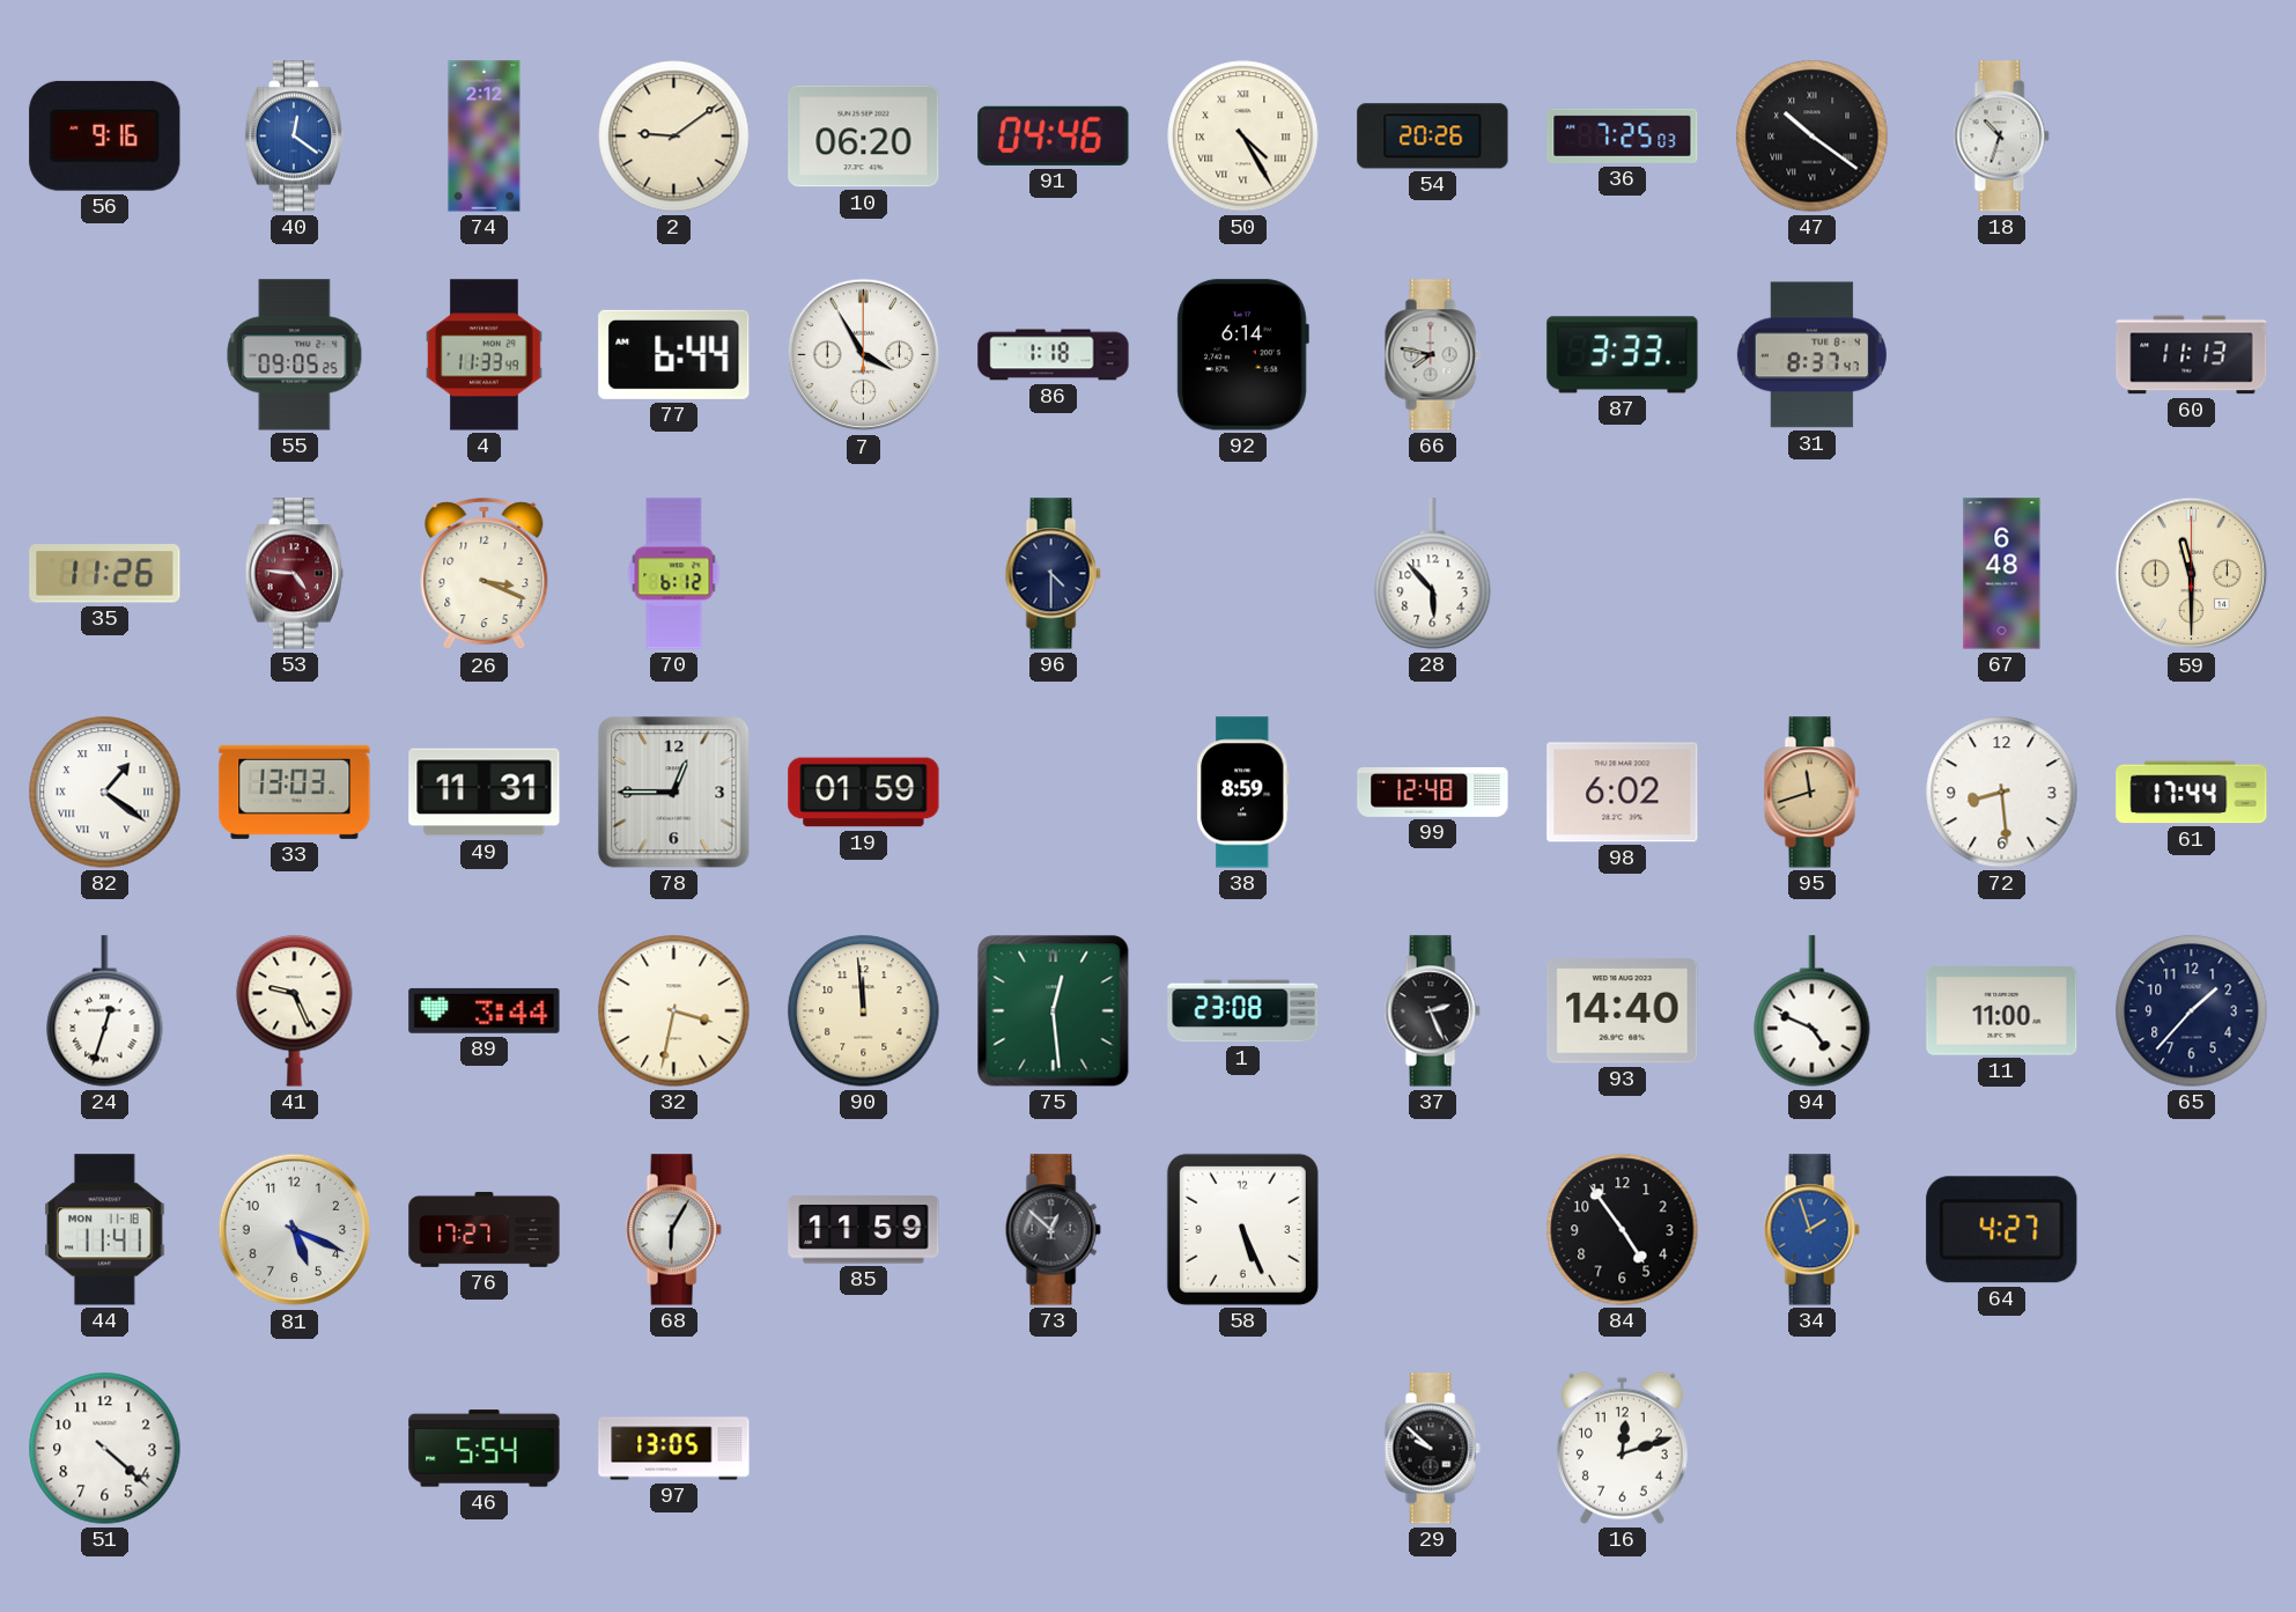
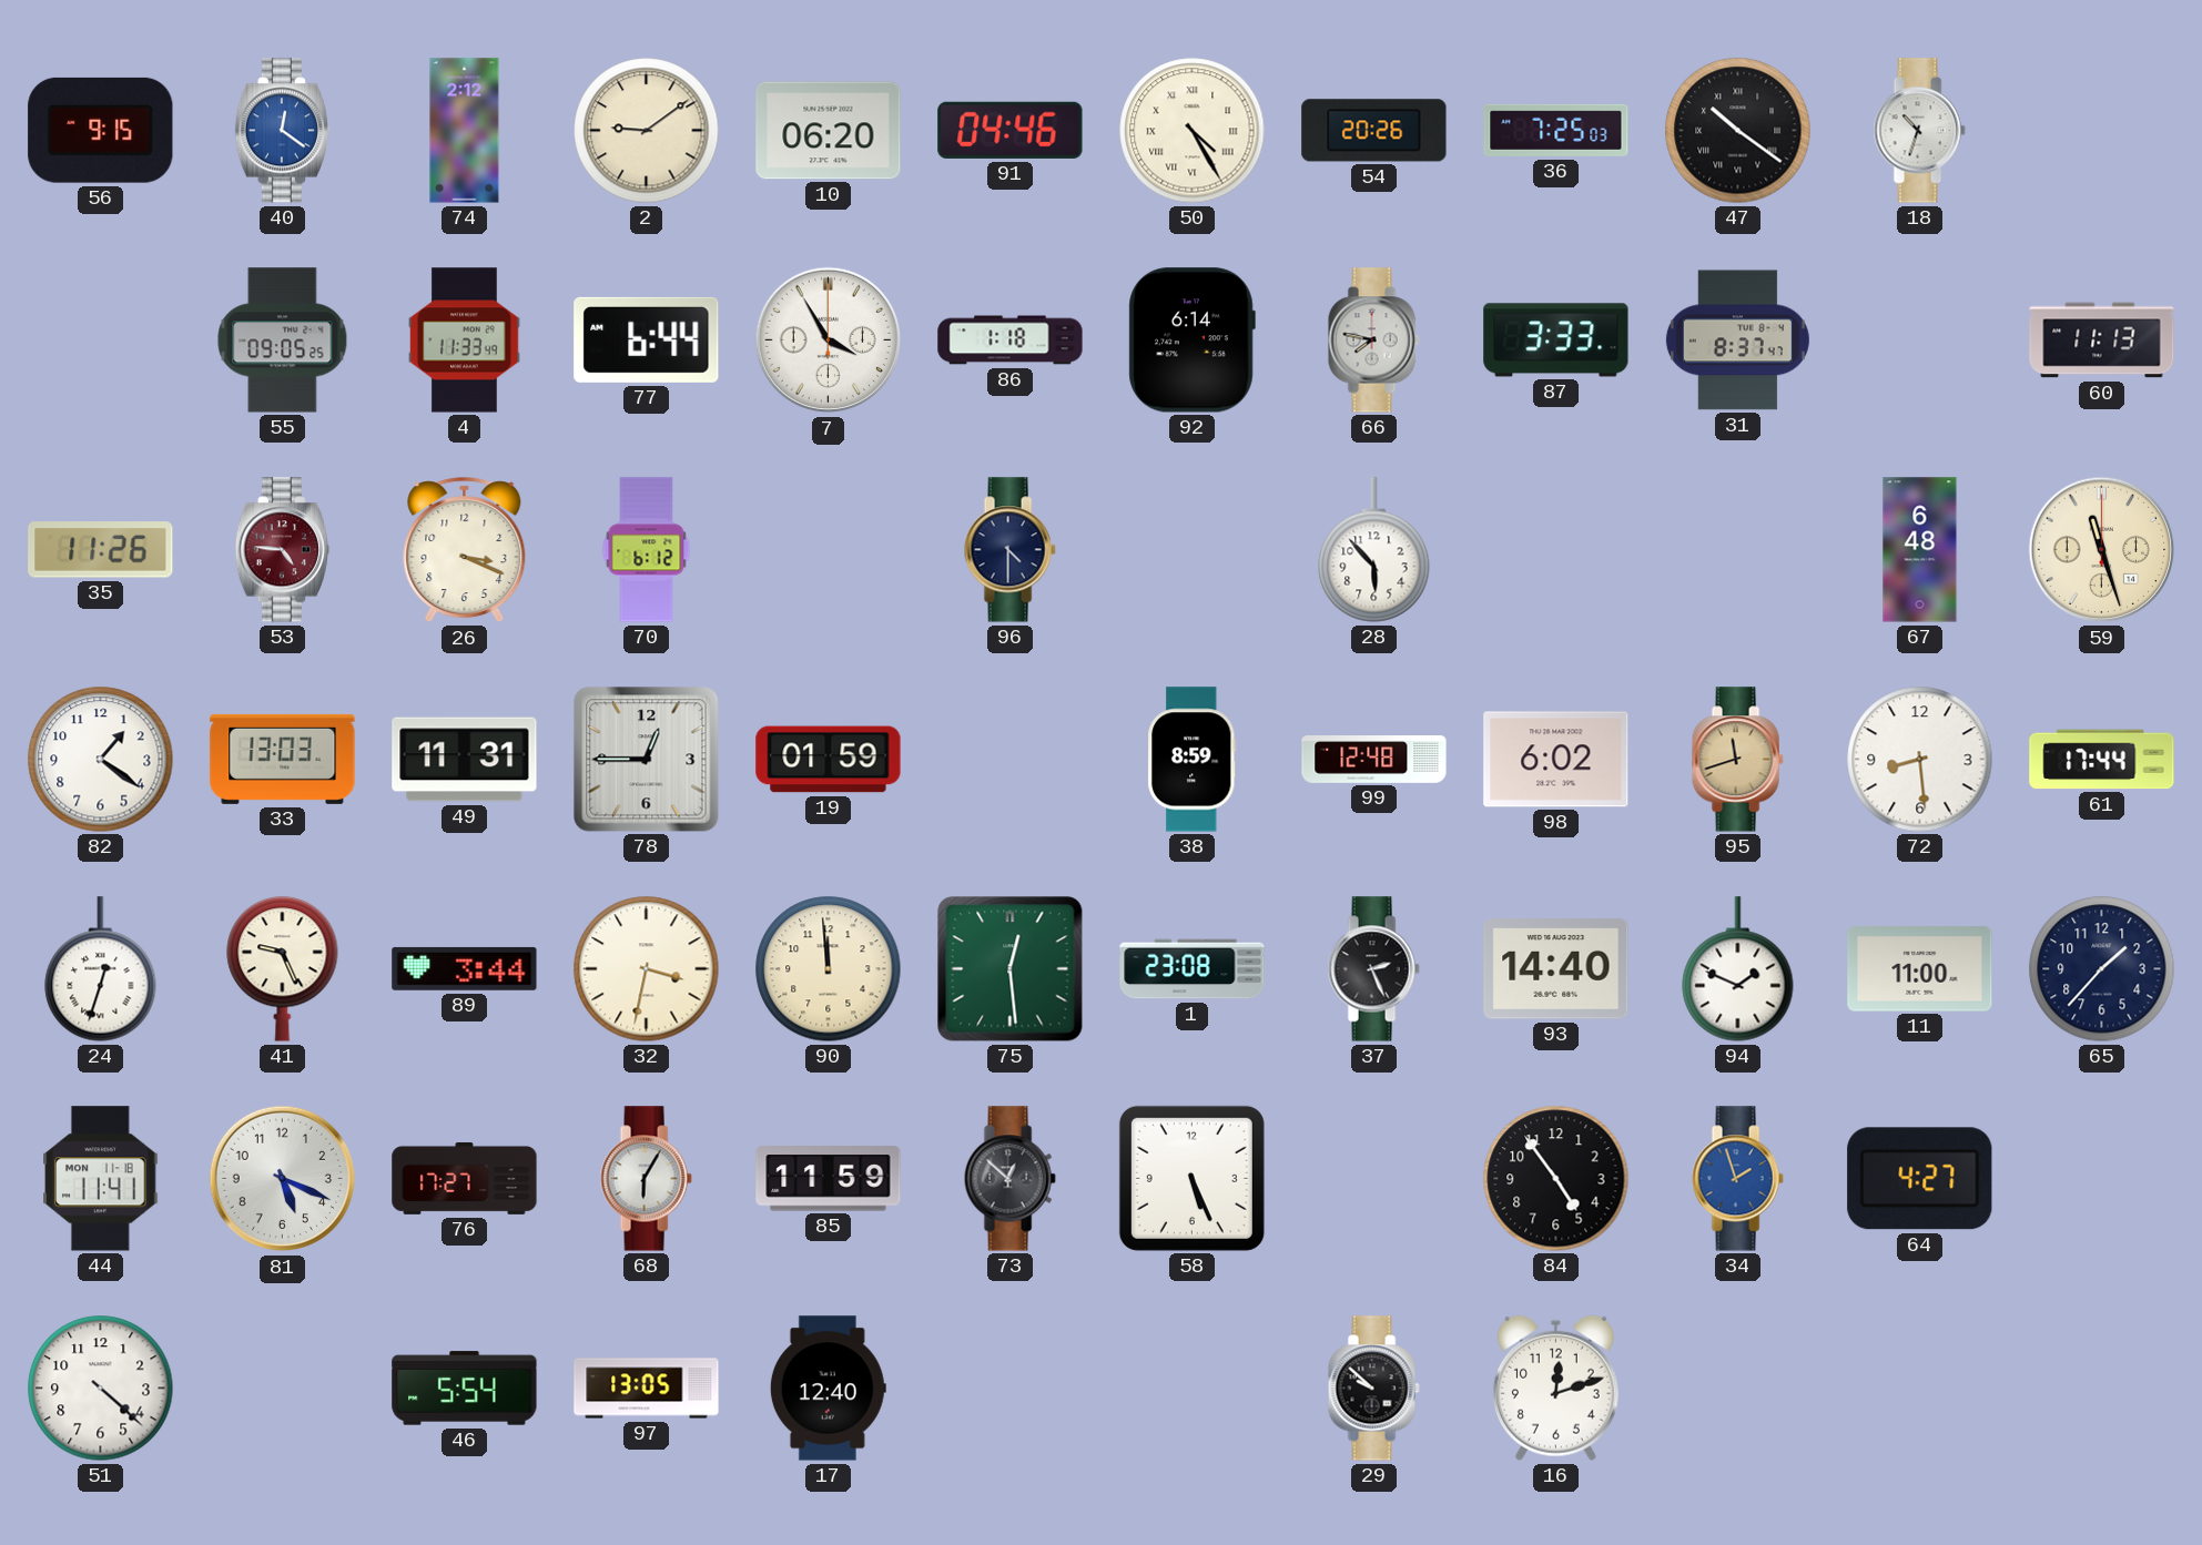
56: 9:16 -> 9:15
59: 11:30 -> 11:27
82 numerals: Roman -> Arabic
94: 4:49 -> 1:49
17: none -> 12:40
